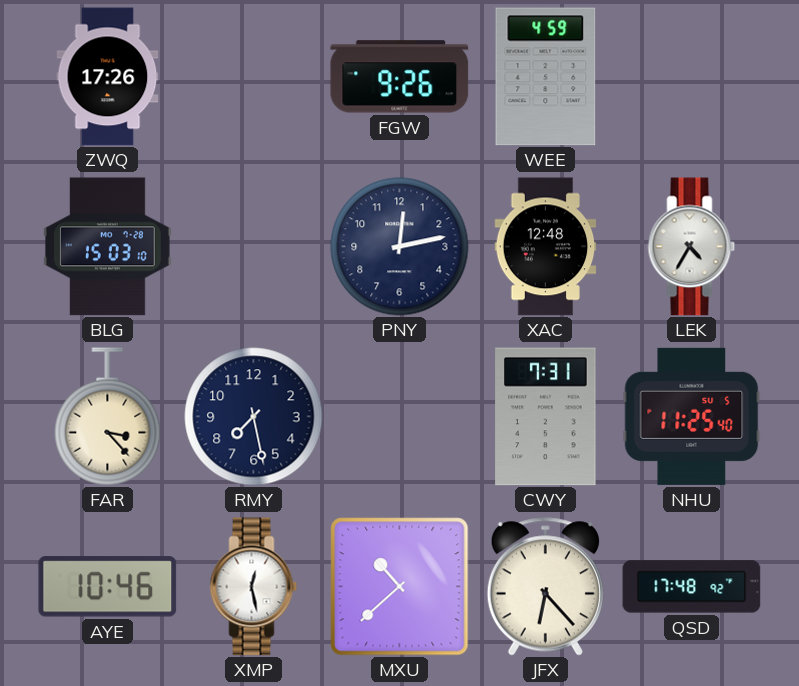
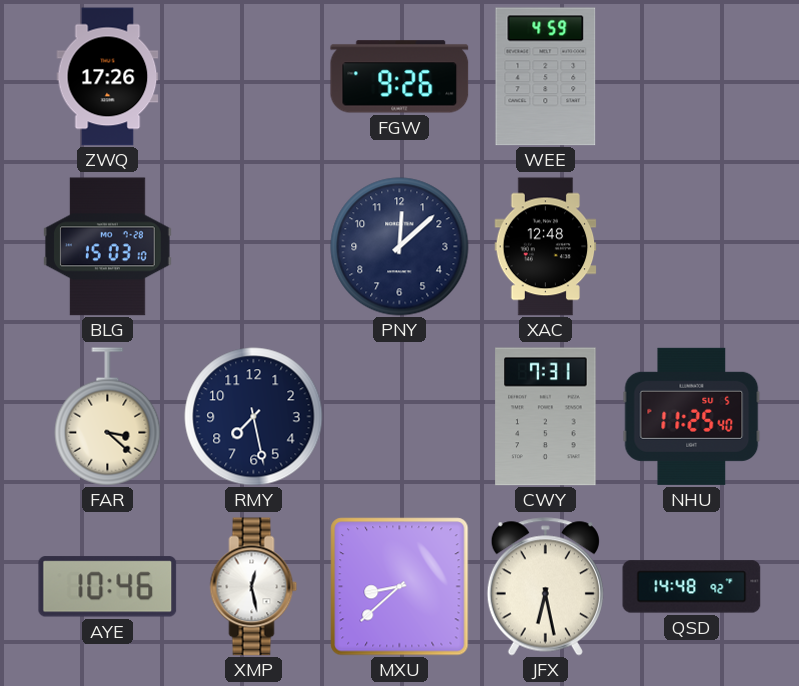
PNY: 12:13 -> 12:08
LEK: 4:35 -> none
FAR: 3:23 -> 3:22
MXU: 10:38 -> 8:38
JFX: 6:23 -> 6:28
QSD: 17:48 -> 14:48
